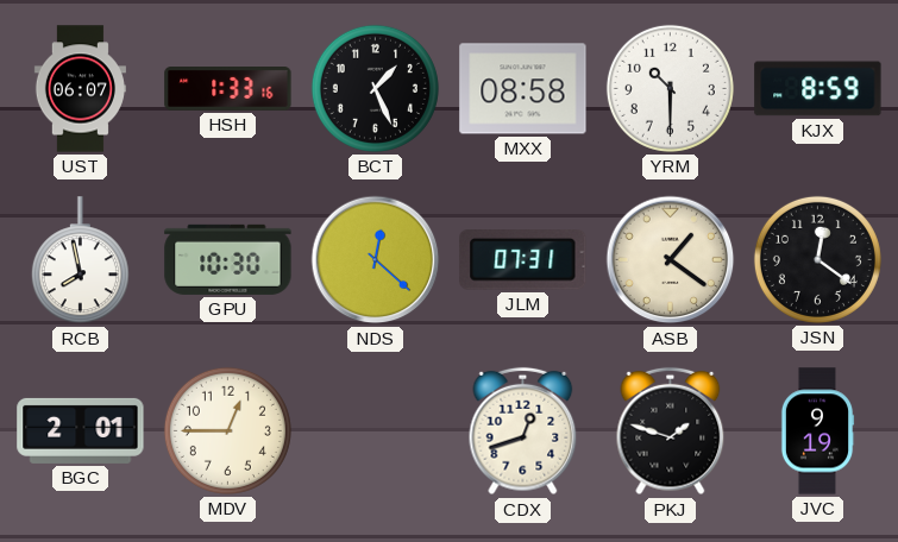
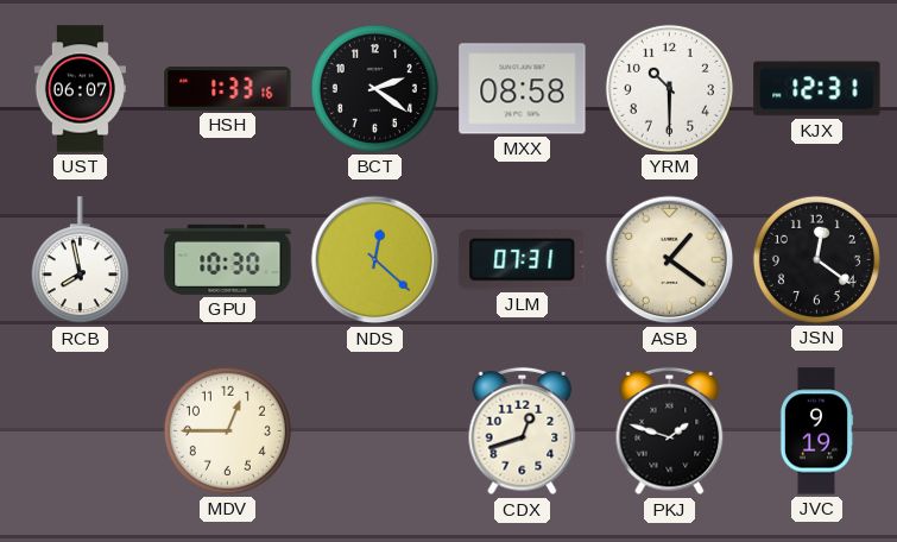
BCT: 1:26 -> 2:21
KJX: 8:59 -> 12:31
BGC: 2:01 -> none
